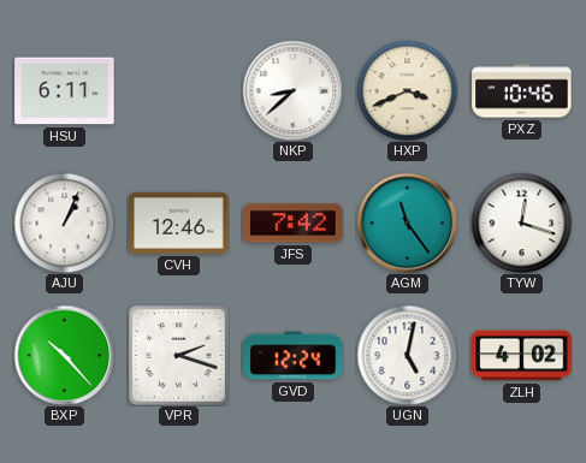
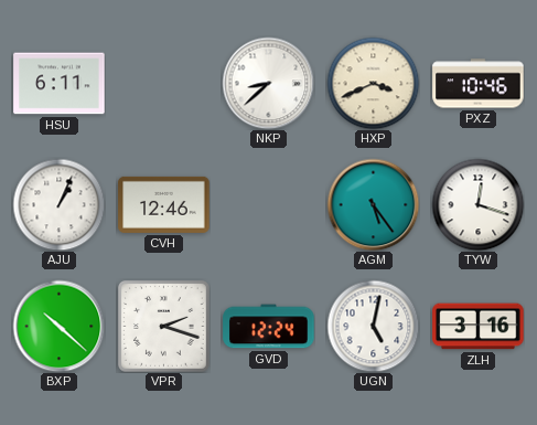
JFS: 7:42 -> none
AGM: 11:24 -> 5:24
BXP: 10:23 -> 10:22
ZLH: 4:02 -> 3:16
